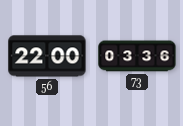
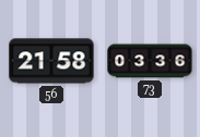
56: 22:00 -> 21:58
